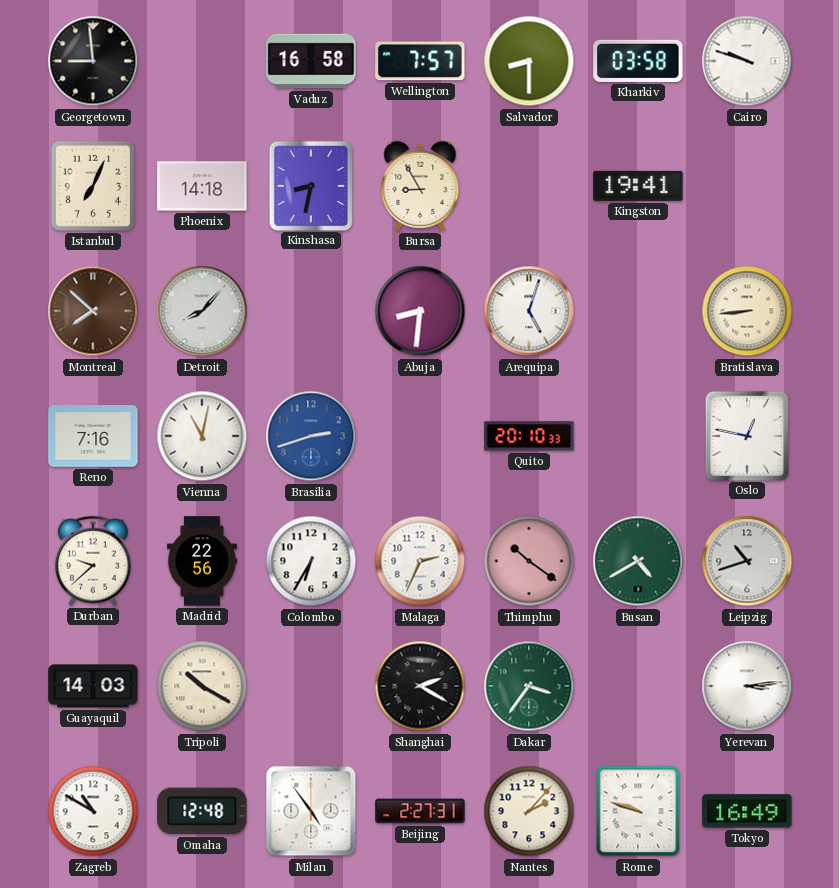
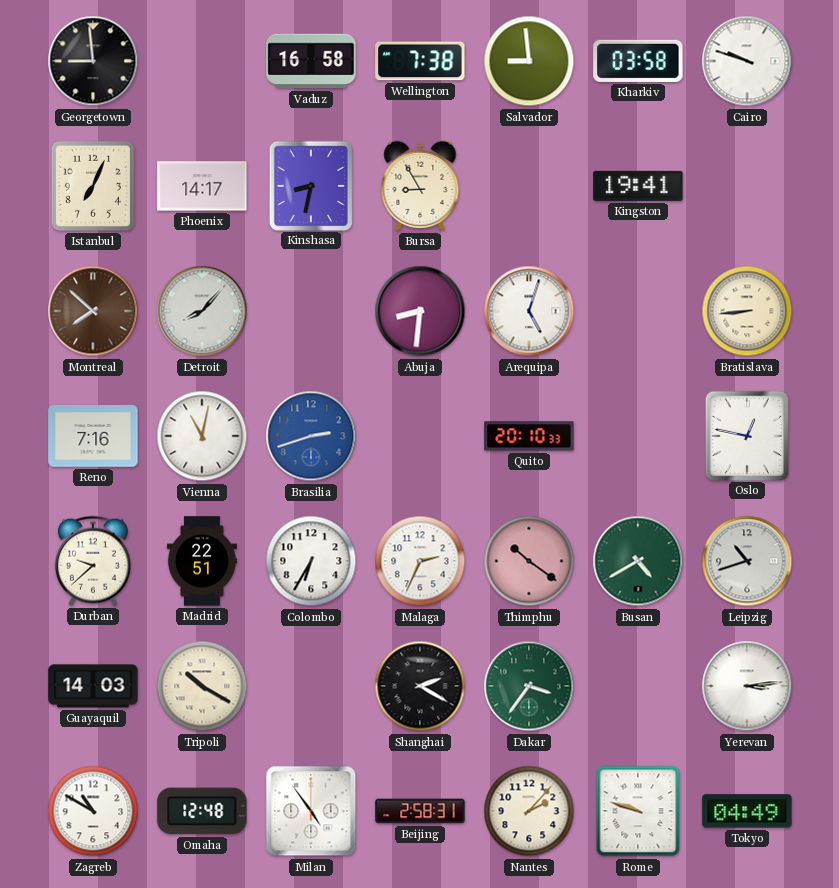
Wellington: 7:57 -> 7:38
Salvador: 8:30 -> 8:59
Phoenix: 14:18 -> 14:17
Madrid: 22:56 -> 22:51
Beijing: 2:27 -> 2:58
Tokyo: 16:49 -> 04:49
